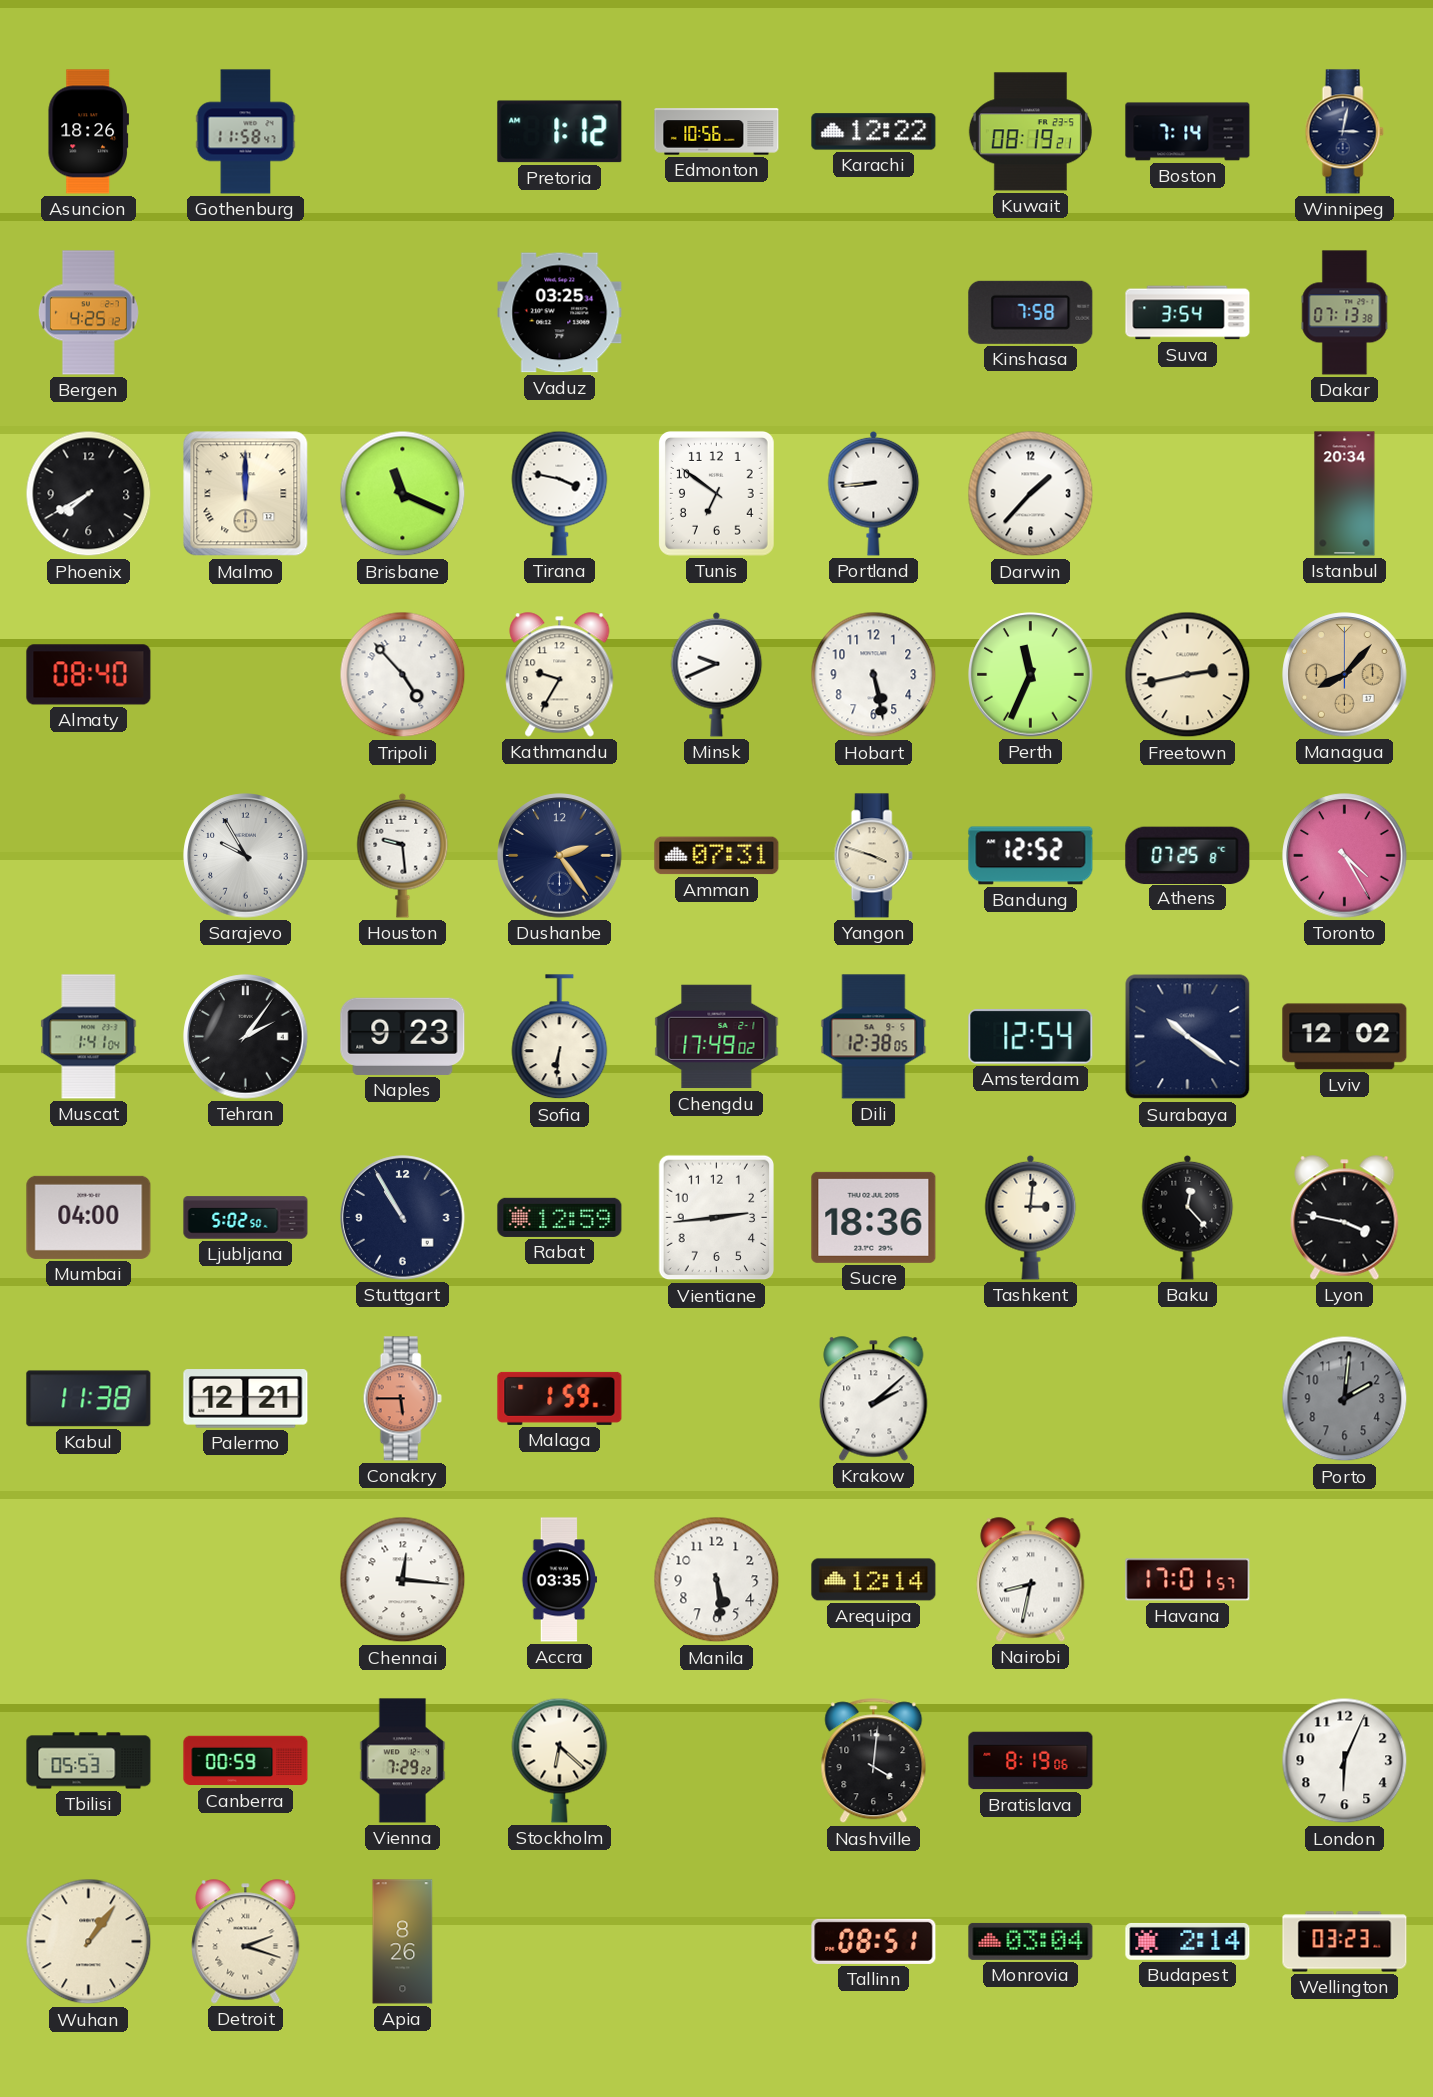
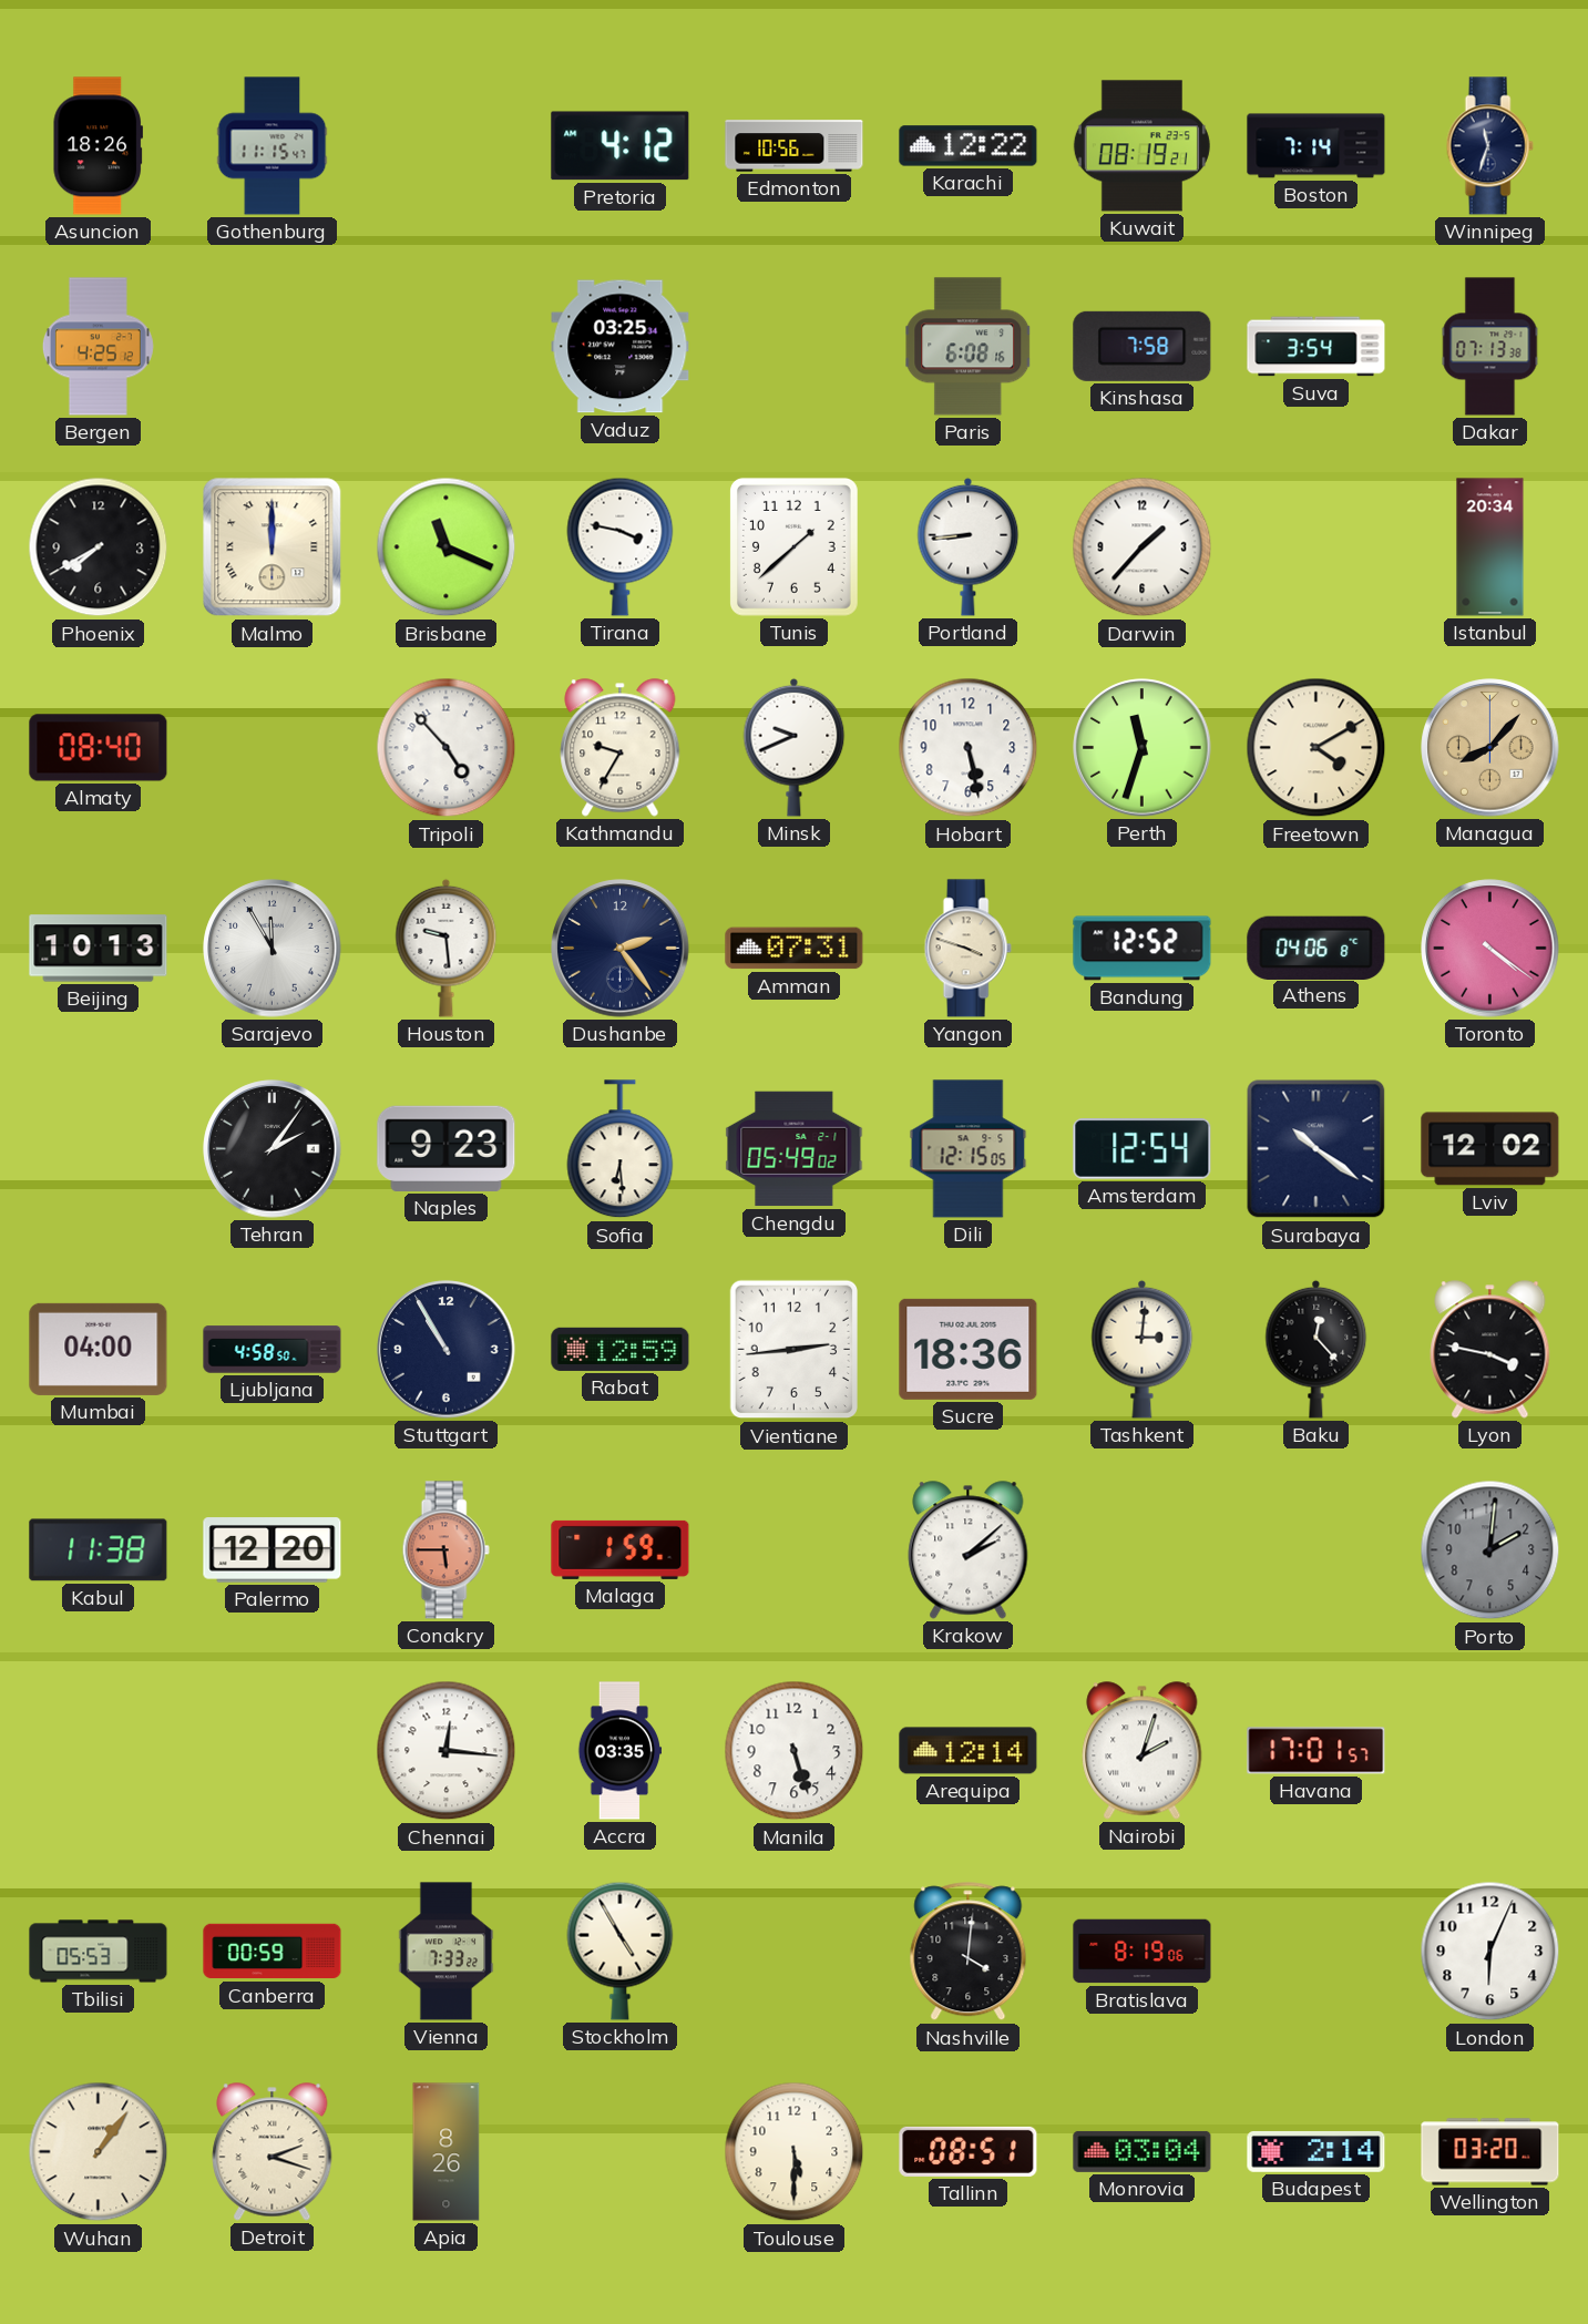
Gothenburg: 11:58 -> 11:15
Pretoria: 1:12 -> 4:12
Winnipeg: 3:02 -> 11:33
Paris: none -> 6:08
Tunis: 6:51 -> 1:38
Perth: 11:34 -> 11:33
Freetown: 2:43 -> 4:10
Beijing: none -> 10:13
Sarajevo: 9:55 -> 11:55
Athens: 07:25 -> 04:06
Toronto: 4:25 -> 4:21
Muscat: 1:41 -> none
Sofia: 6:31 -> 6:29
Chengdu: 17:49 -> 05:49
Dili: 12:38 -> 12:15
Ljubljana: 5:02 -> 4:58
Palermo: 12:21 -> 12:20
Manila: 5:29 -> 5:27
Nairobi: 8:32 -> 2:03
Vienna: 7:29 -> 7:33
Stockholm: 6:22 -> 4:55
Toulouse: none -> 5:30
Wellington: 03:23 -> 03:20
